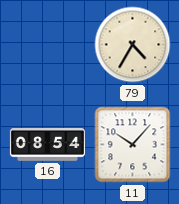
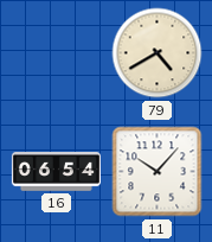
79: 4:35 -> 4:40
16: 08:54 -> 06:54
